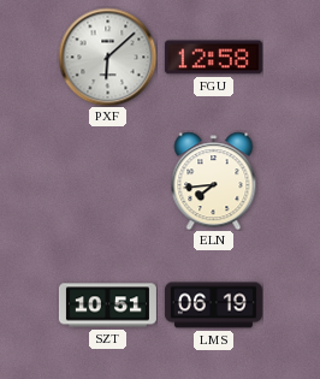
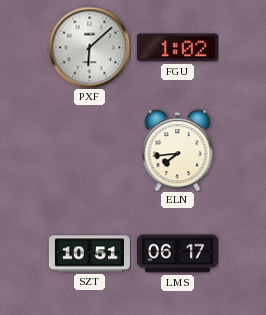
FGU: 12:58 -> 1:02
LMS: 06:19 -> 06:17
